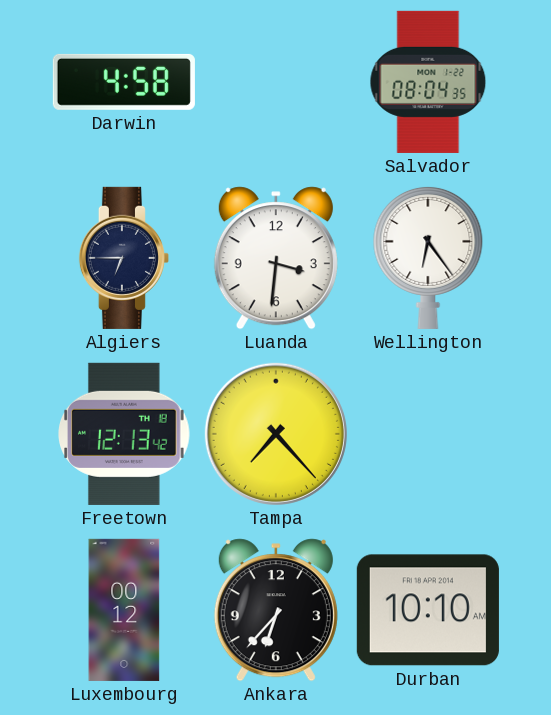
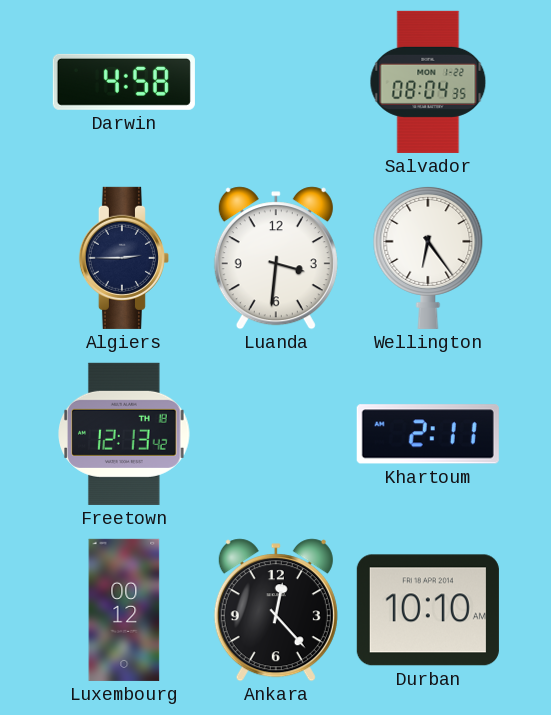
Algiers: 6:45 -> 2:45
Tampa: 7:23 -> none
Khartoum: none -> 2:11
Ankara: 6:37 -> 12:23
